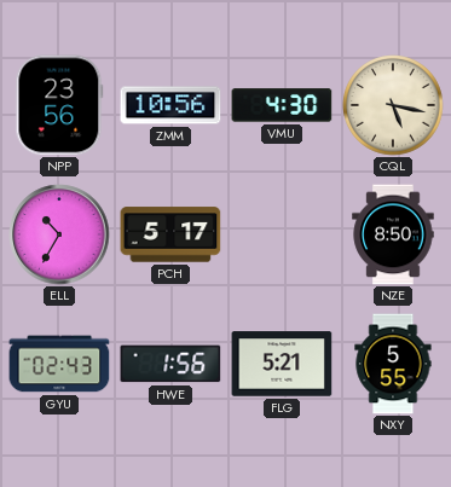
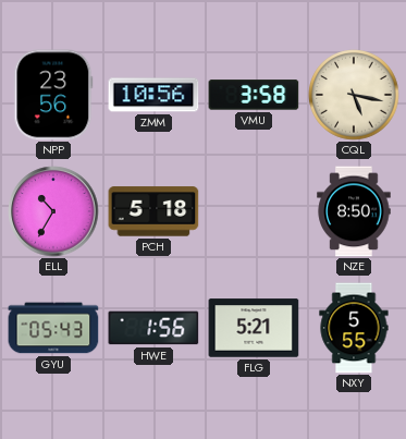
VMU: 4:30 -> 3:58
PCH: 5:17 -> 5:18
GYU: 02:43 -> 05:43
